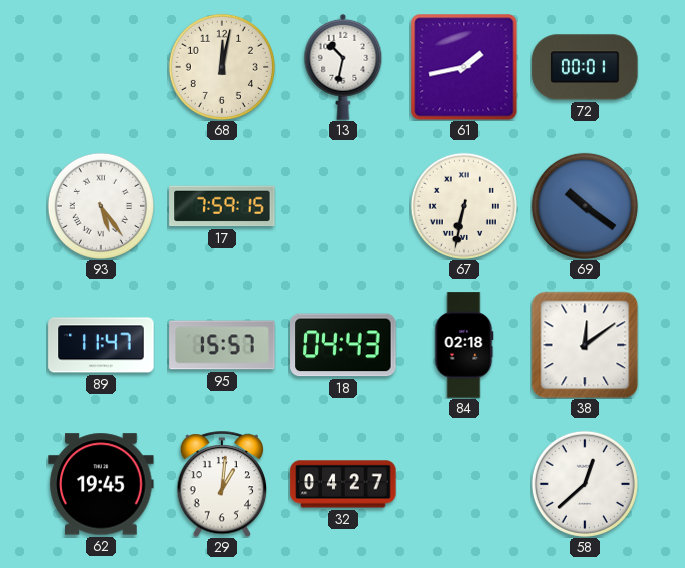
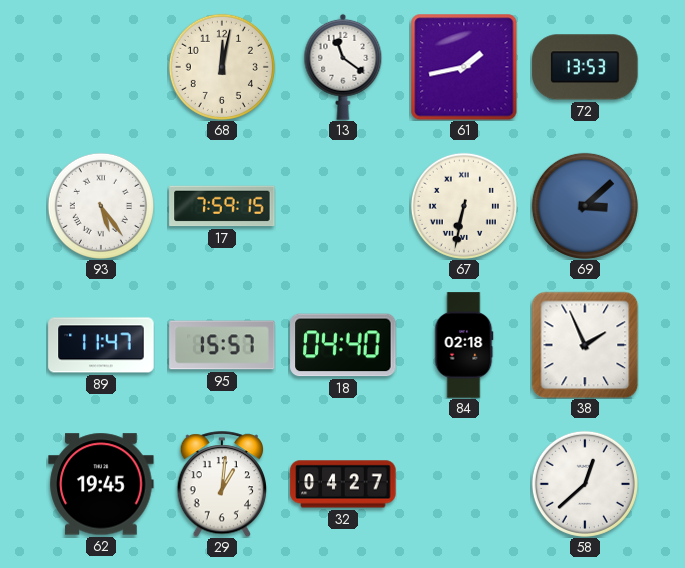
13: 10:32 -> 11:21
72: 00:01 -> 13:53
69: 10:21 -> 3:08
18: 04:43 -> 04:40
38: 12:09 -> 1:56
